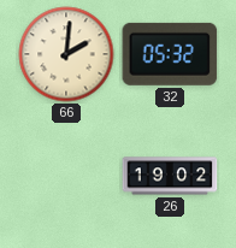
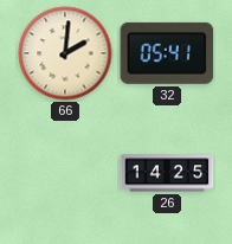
32: 05:32 -> 05:41
26: 19:02 -> 14:25
